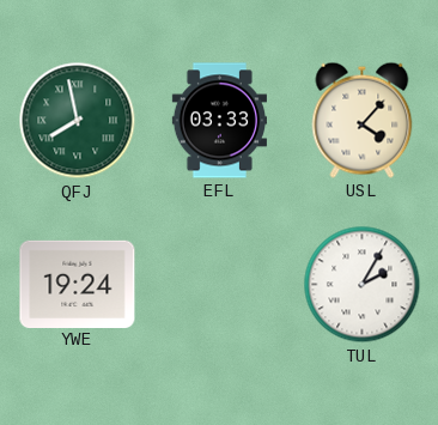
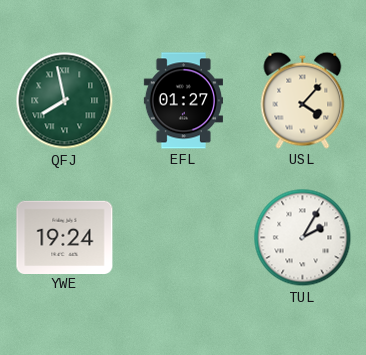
EFL: 03:33 -> 01:27
